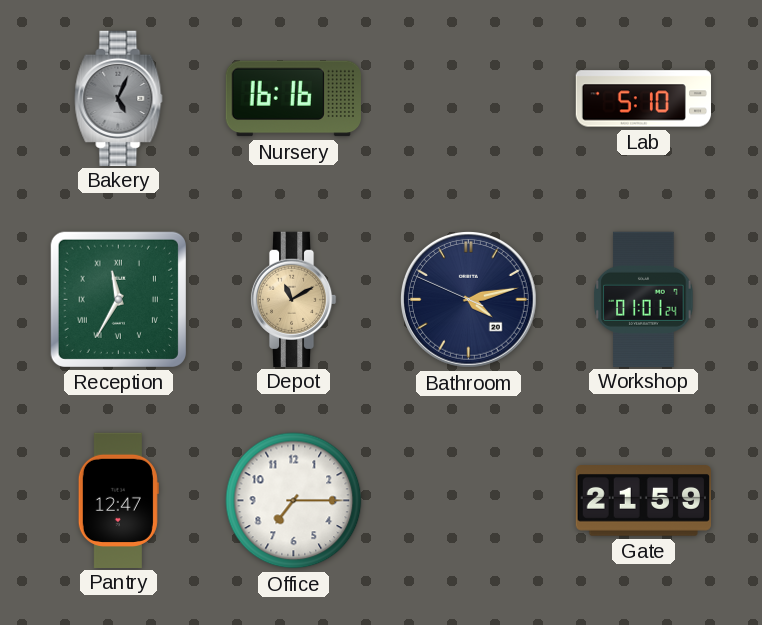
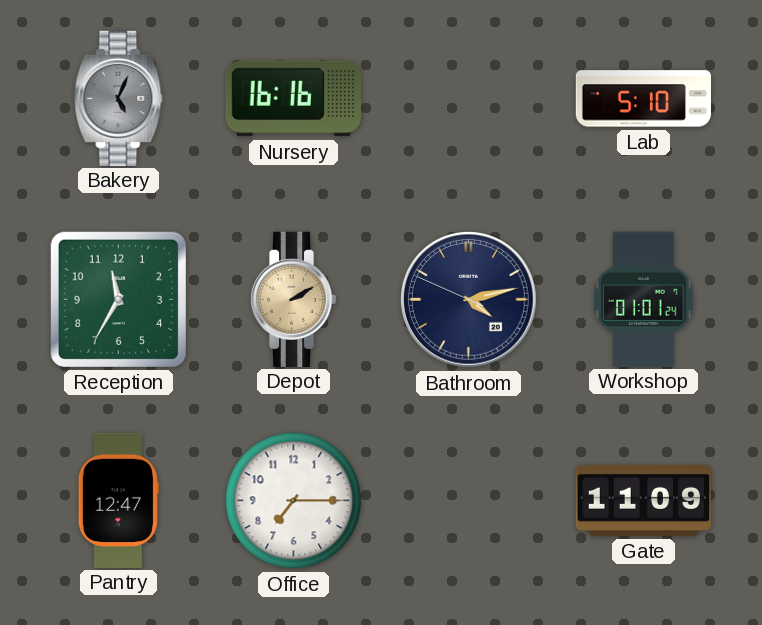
Reception numerals: Roman -> Arabic
Depot: 11:10 -> 2:10
Gate: 21:59 -> 11:09
